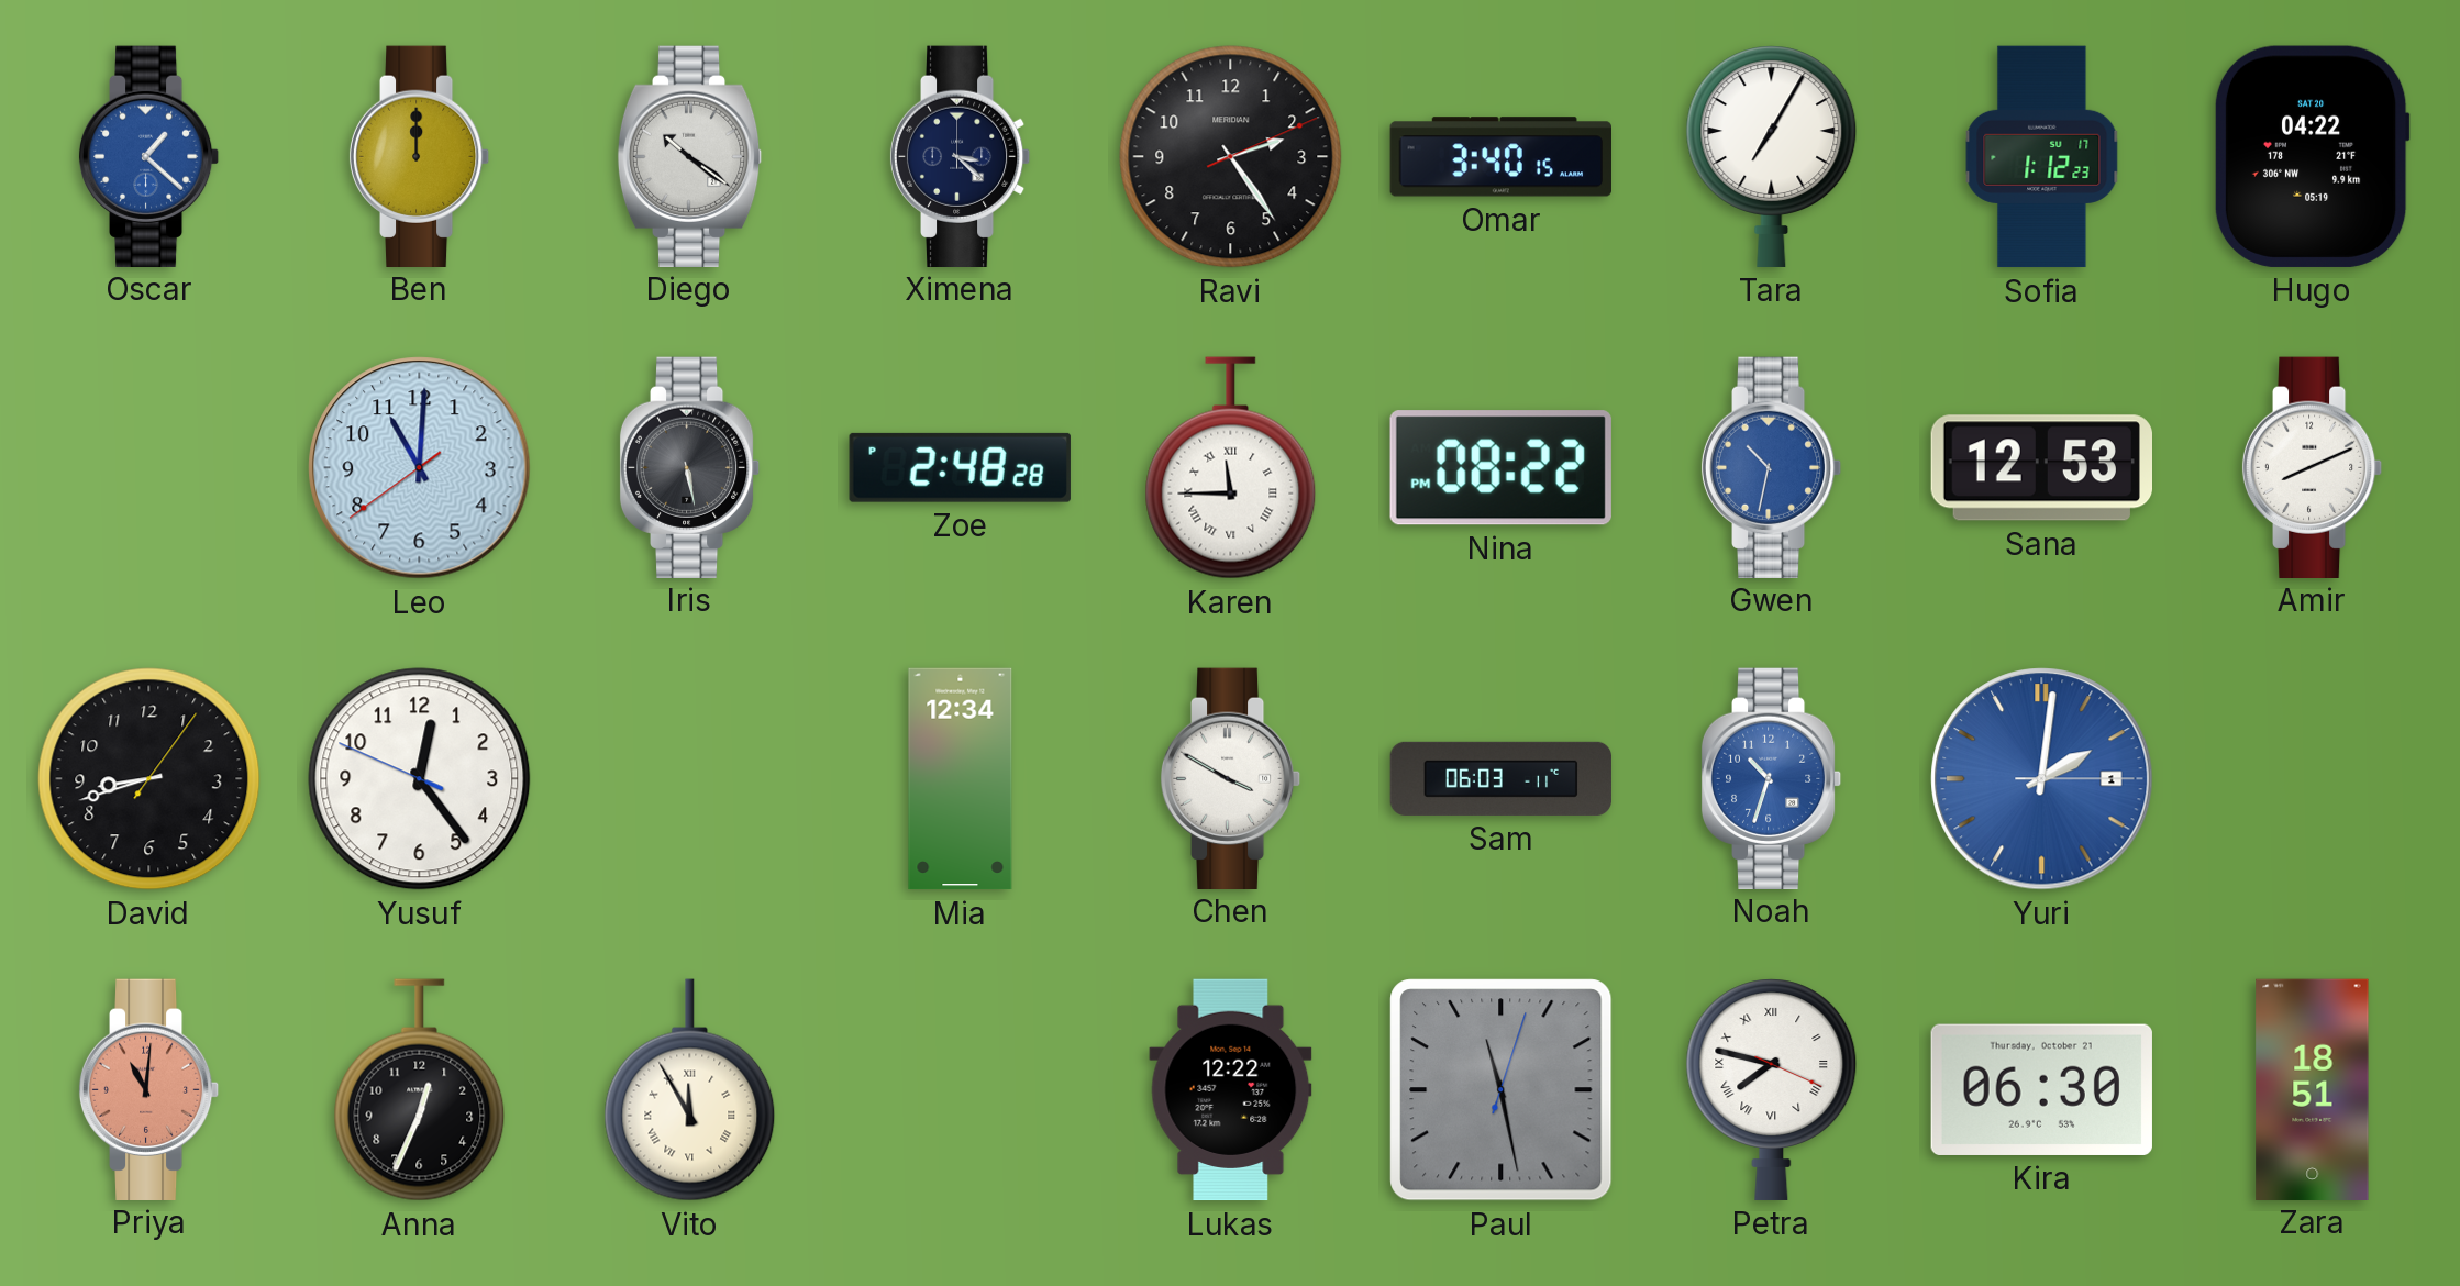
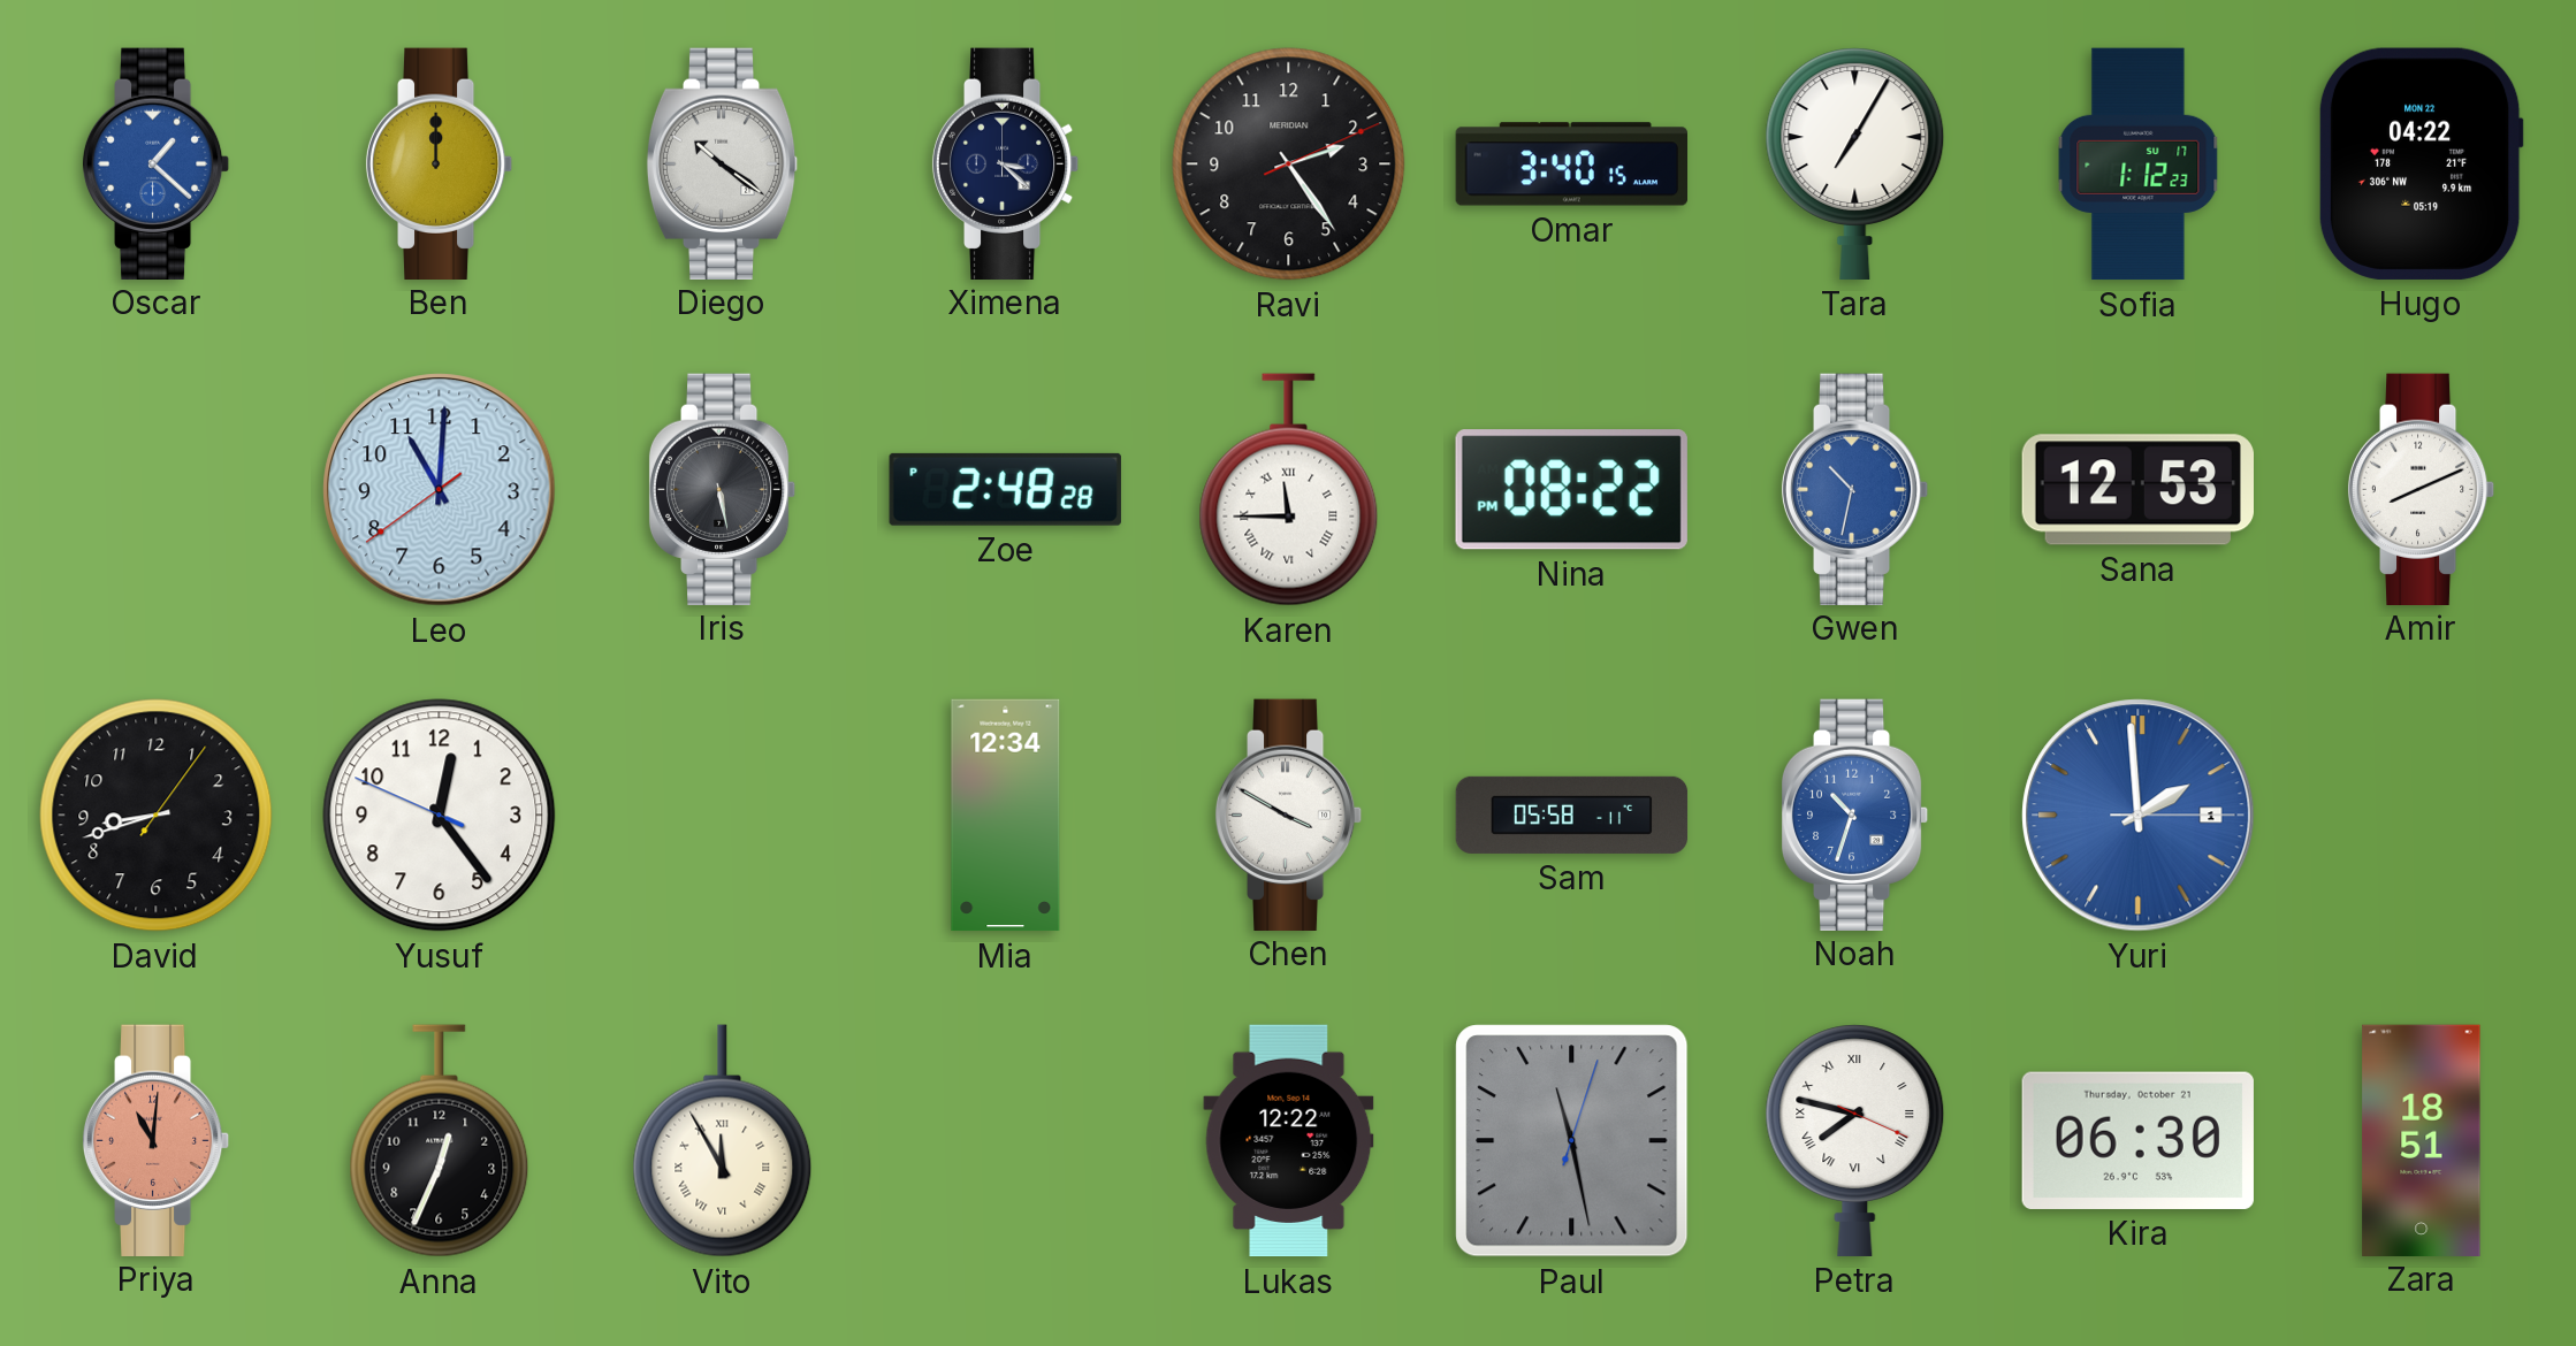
Hugo date: SAT 20 -> MON 22
Sam: 06:03 -> 05:58
Yuri: 2:01 -> 1:59
